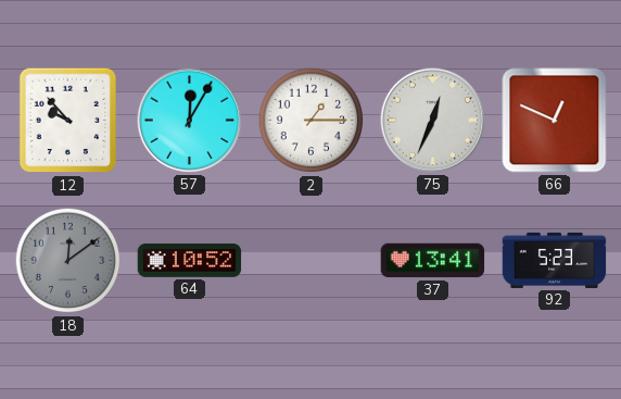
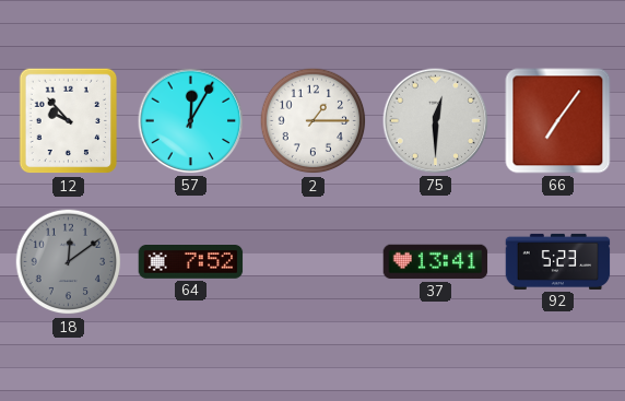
75: 12:34 -> 12:30
66: 12:49 -> 7:06
64: 10:52 -> 7:52
